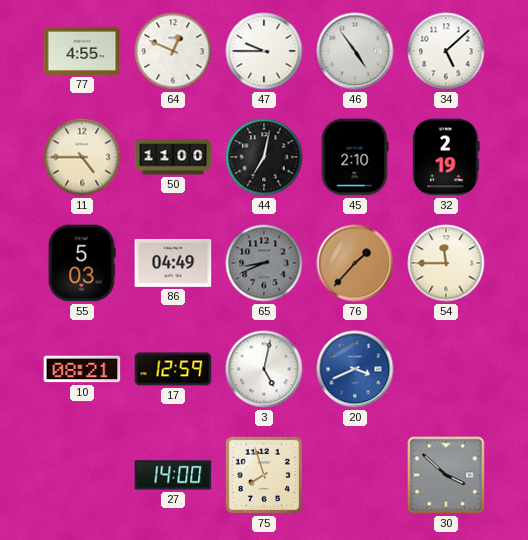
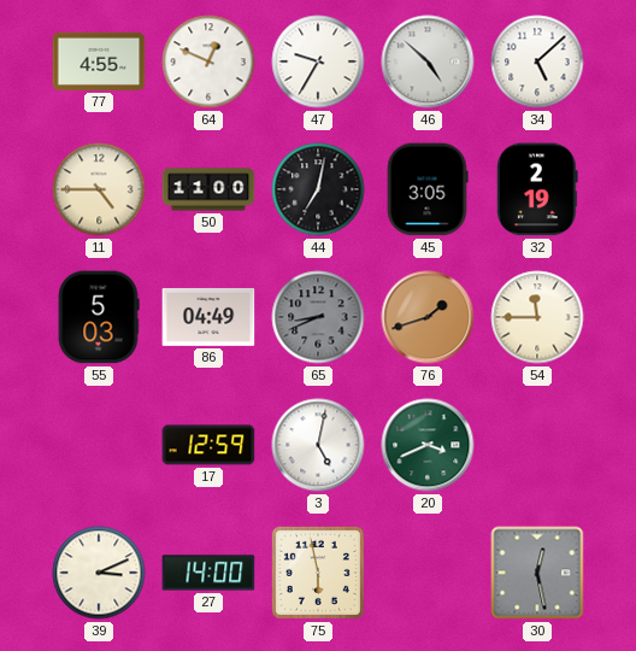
47: 9:45 -> 9:35
46: 4:54 -> 4:52
45: 2:10 -> 3:05
76: 1:37 -> 1:42
10: 08:21 -> none
20 dial: blue -> green
39: none -> 3:11
75: 7:57 -> 5:58
30: 3:52 -> 12:28
